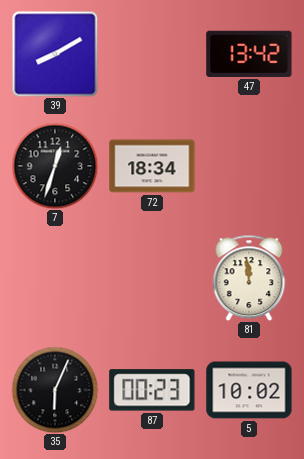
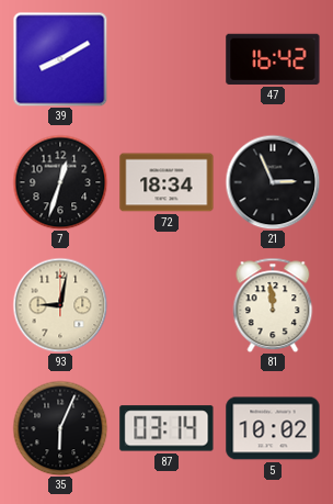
47: 13:42 -> 16:42
21: none -> 2:56
93: none -> 9:02
87: 00:23 -> 03:14
